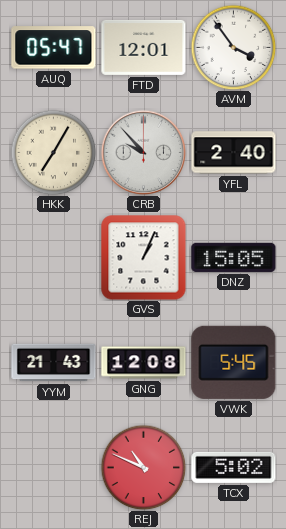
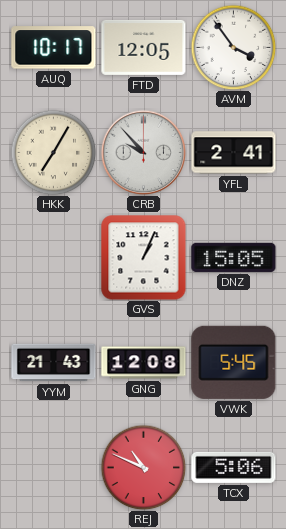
AUQ: 05:47 -> 10:17
FTD: 12:01 -> 12:05
YFL: 2:40 -> 2:41
TCX: 5:02 -> 5:06
